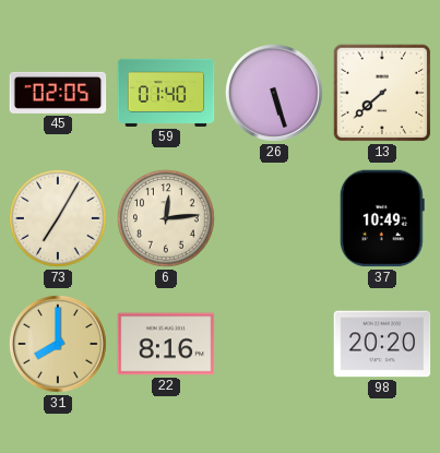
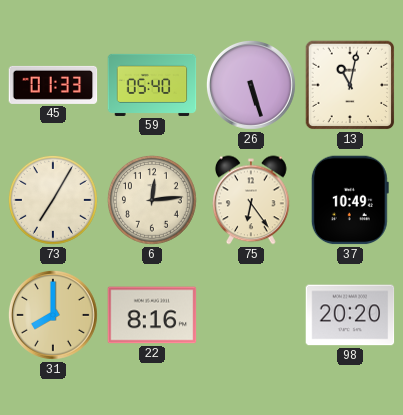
45: 02:05 -> 01:33
59: 01:40 -> 05:40
13: 7:38 -> 11:02
75: none -> 6:24
